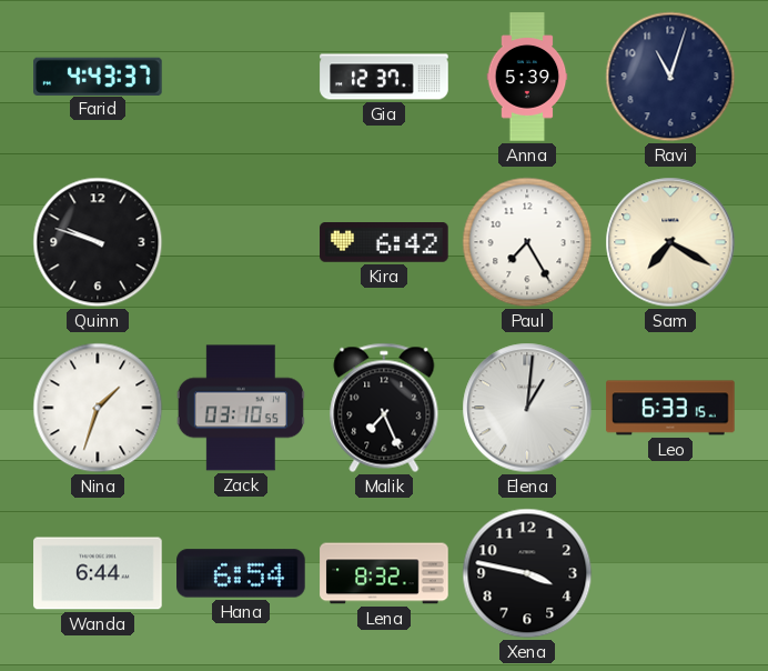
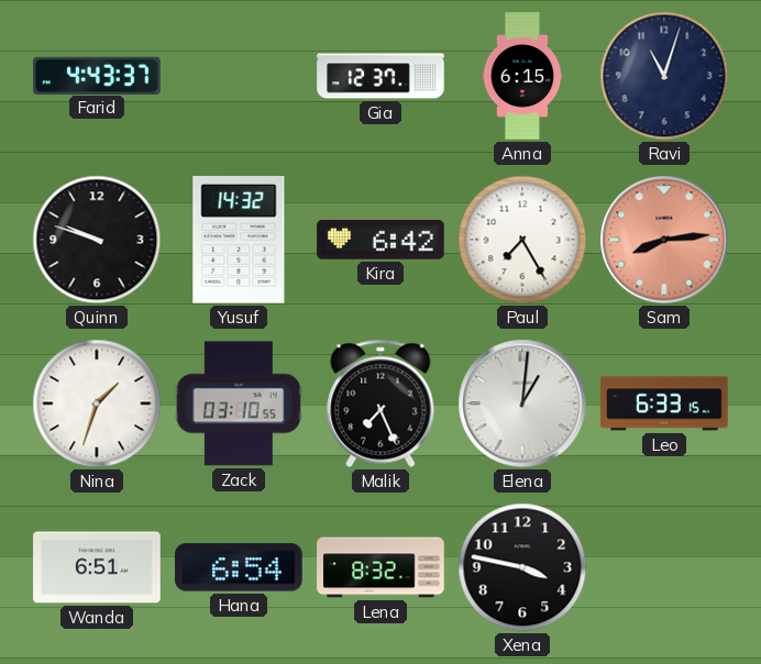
Anna: 5:39 -> 6:15
Yusuf: none -> 14:32
Sam: 7:20 -> 8:14
Sam dial: cream -> salmon
Wanda: 6:44 -> 6:51
